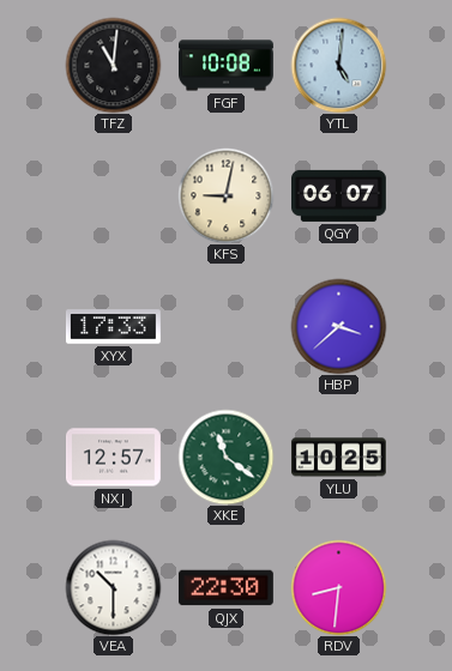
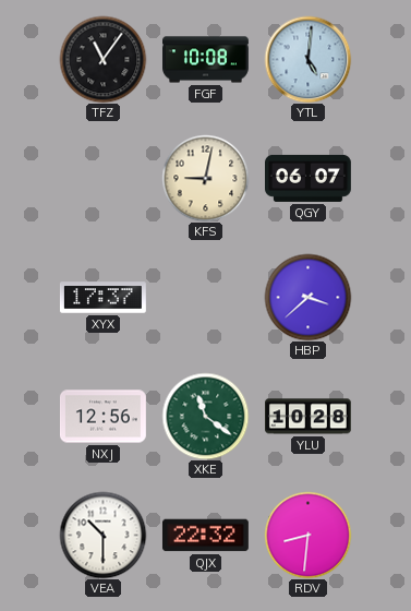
TFZ: 11:01 -> 11:06
XYX: 17:33 -> 17:37
NXJ: 12:57 -> 12:56
YLU: 10:25 -> 10:28
QJX: 22:30 -> 22:32
